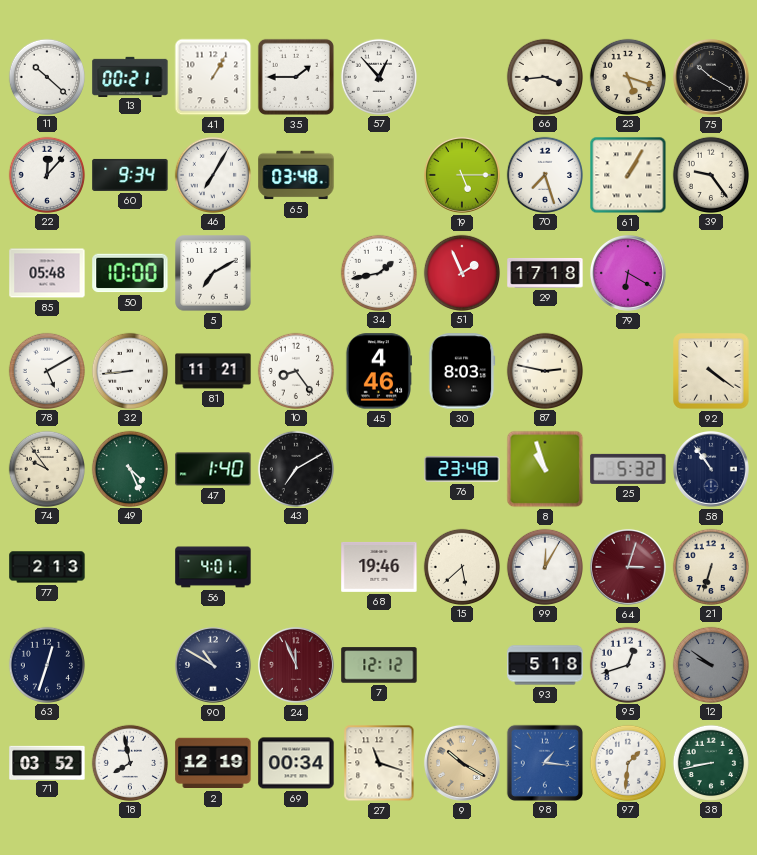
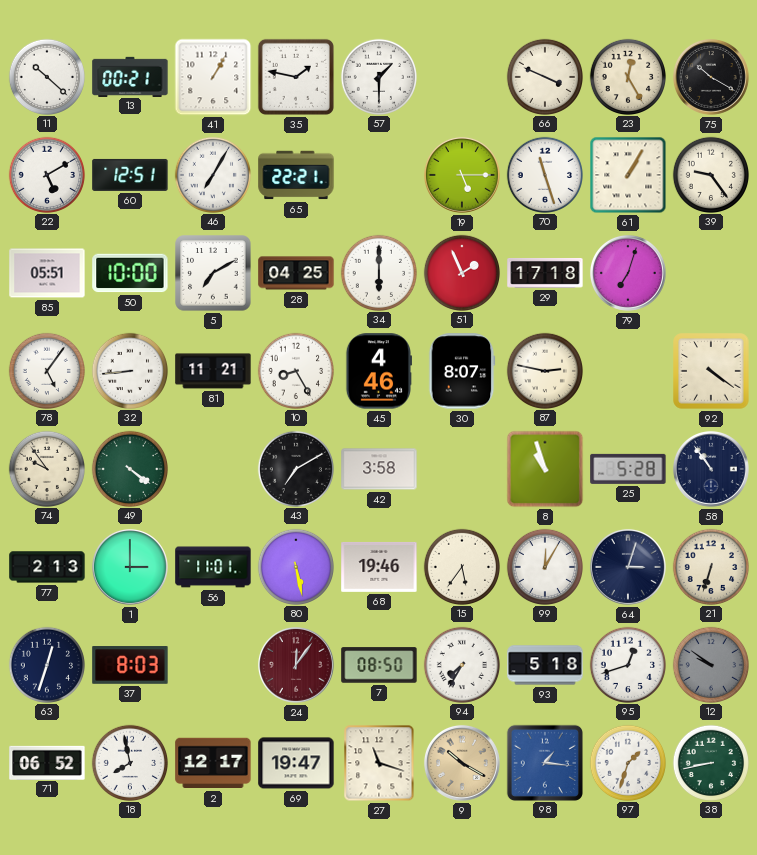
35: 1:45 -> 1:47
57: 12:53 -> 1:30
66: 3:44 -> 3:49
23: 5:18 -> 12:25
22: 12:07 -> 5:10
60: 9:34 -> 12:51
65: 03:48 -> 22:21
70: 7:27 -> 11:27
85: 05:48 -> 05:51
28: none -> 04:25
34: 1:43 -> 6:00
79: 6:20 -> 7:03
78: 5:10 -> 5:06
10: 8:24 -> 8:25
30: 8:03 -> 8:07
49: 4:26 -> 4:21
47: 1:40 -> none
42: none -> 3:58
76: 23:48 -> none
25: 5:32 -> 5:28
1: none -> 3:00
56: 4:01 -> 11:01
80: none -> 5:28
15: 5:38 -> 5:36
64 dial: burgundy -> navy
37: none -> 8:03
90: 10:50 -> none
24: 11:56 -> 12:06
7: 12:12 -> 08:50
94: none -> 7:35
71: 03:52 -> 06:52
2: 12:19 -> 12:17
69: 00:34 -> 19:47
97: 1:31 -> 1:33
